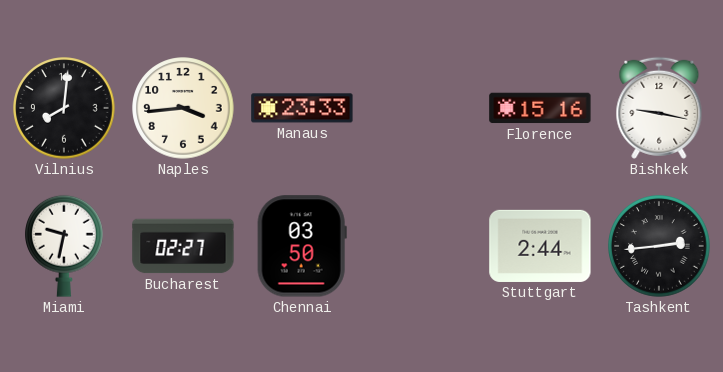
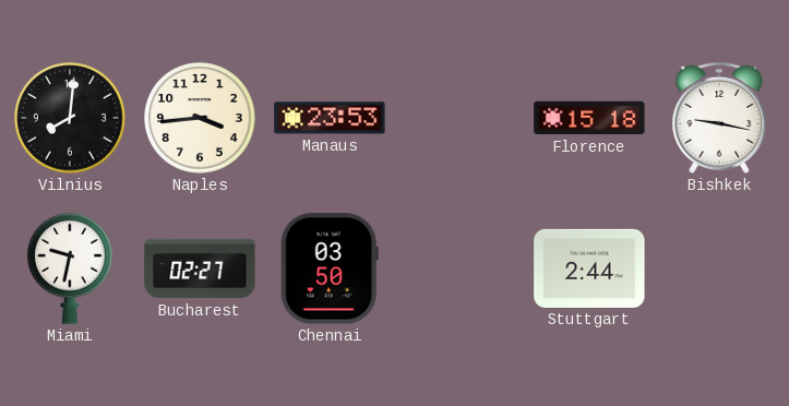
Manaus: 23:33 -> 23:53
Florence: 15:16 -> 15:18
Tashkent: 2:44 -> none
